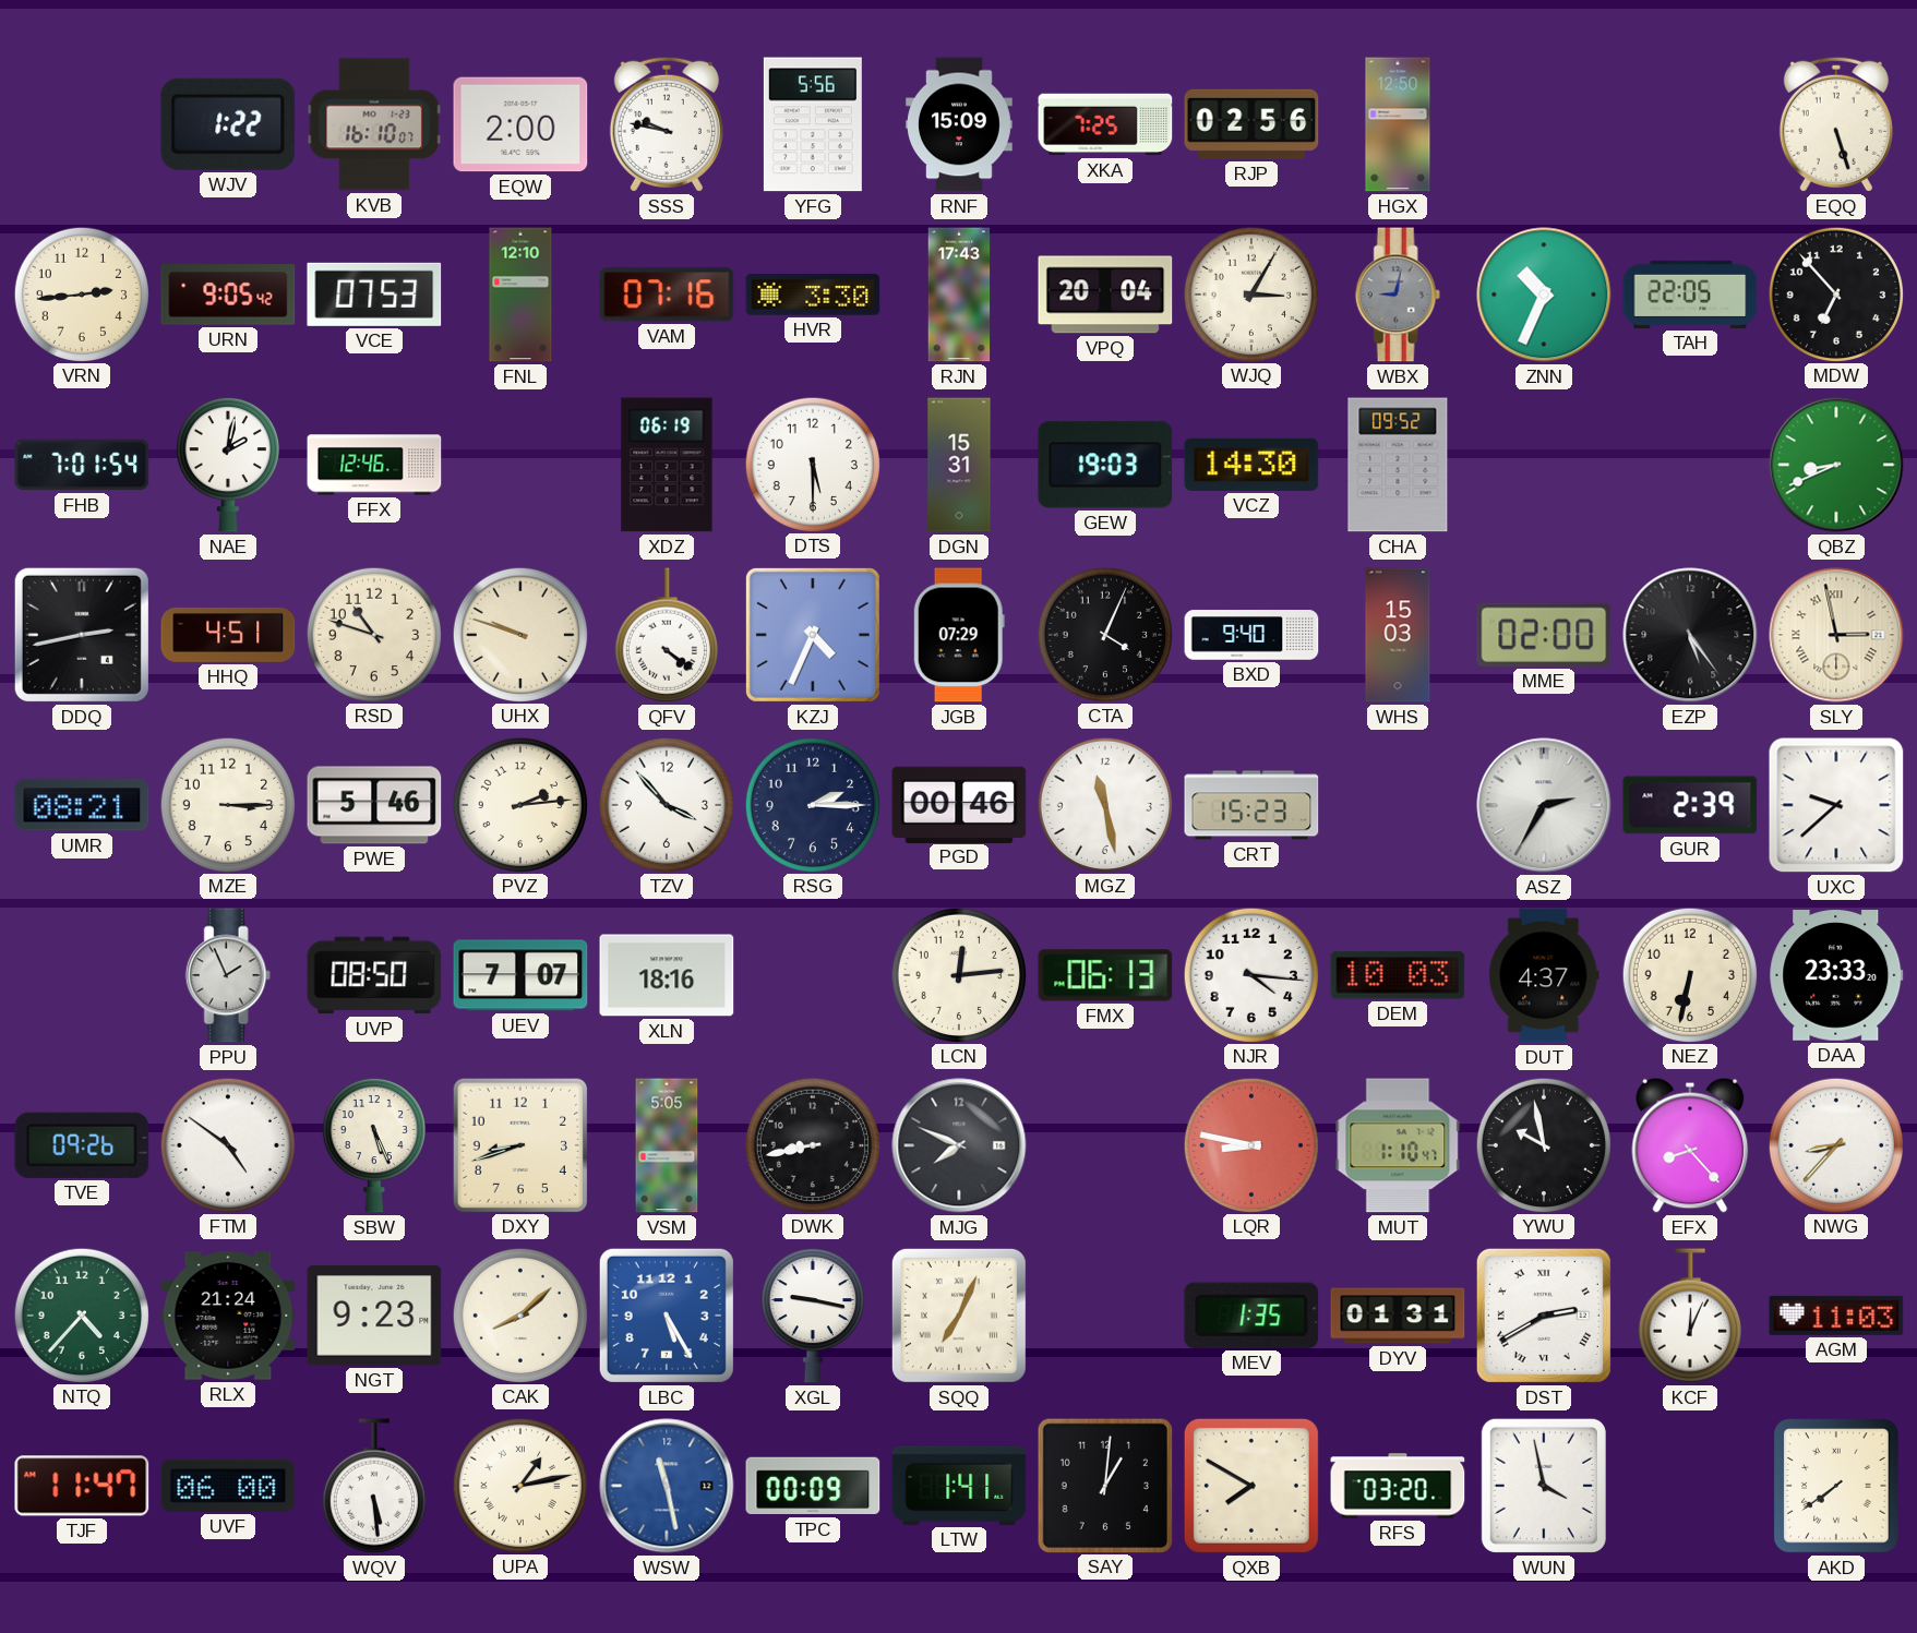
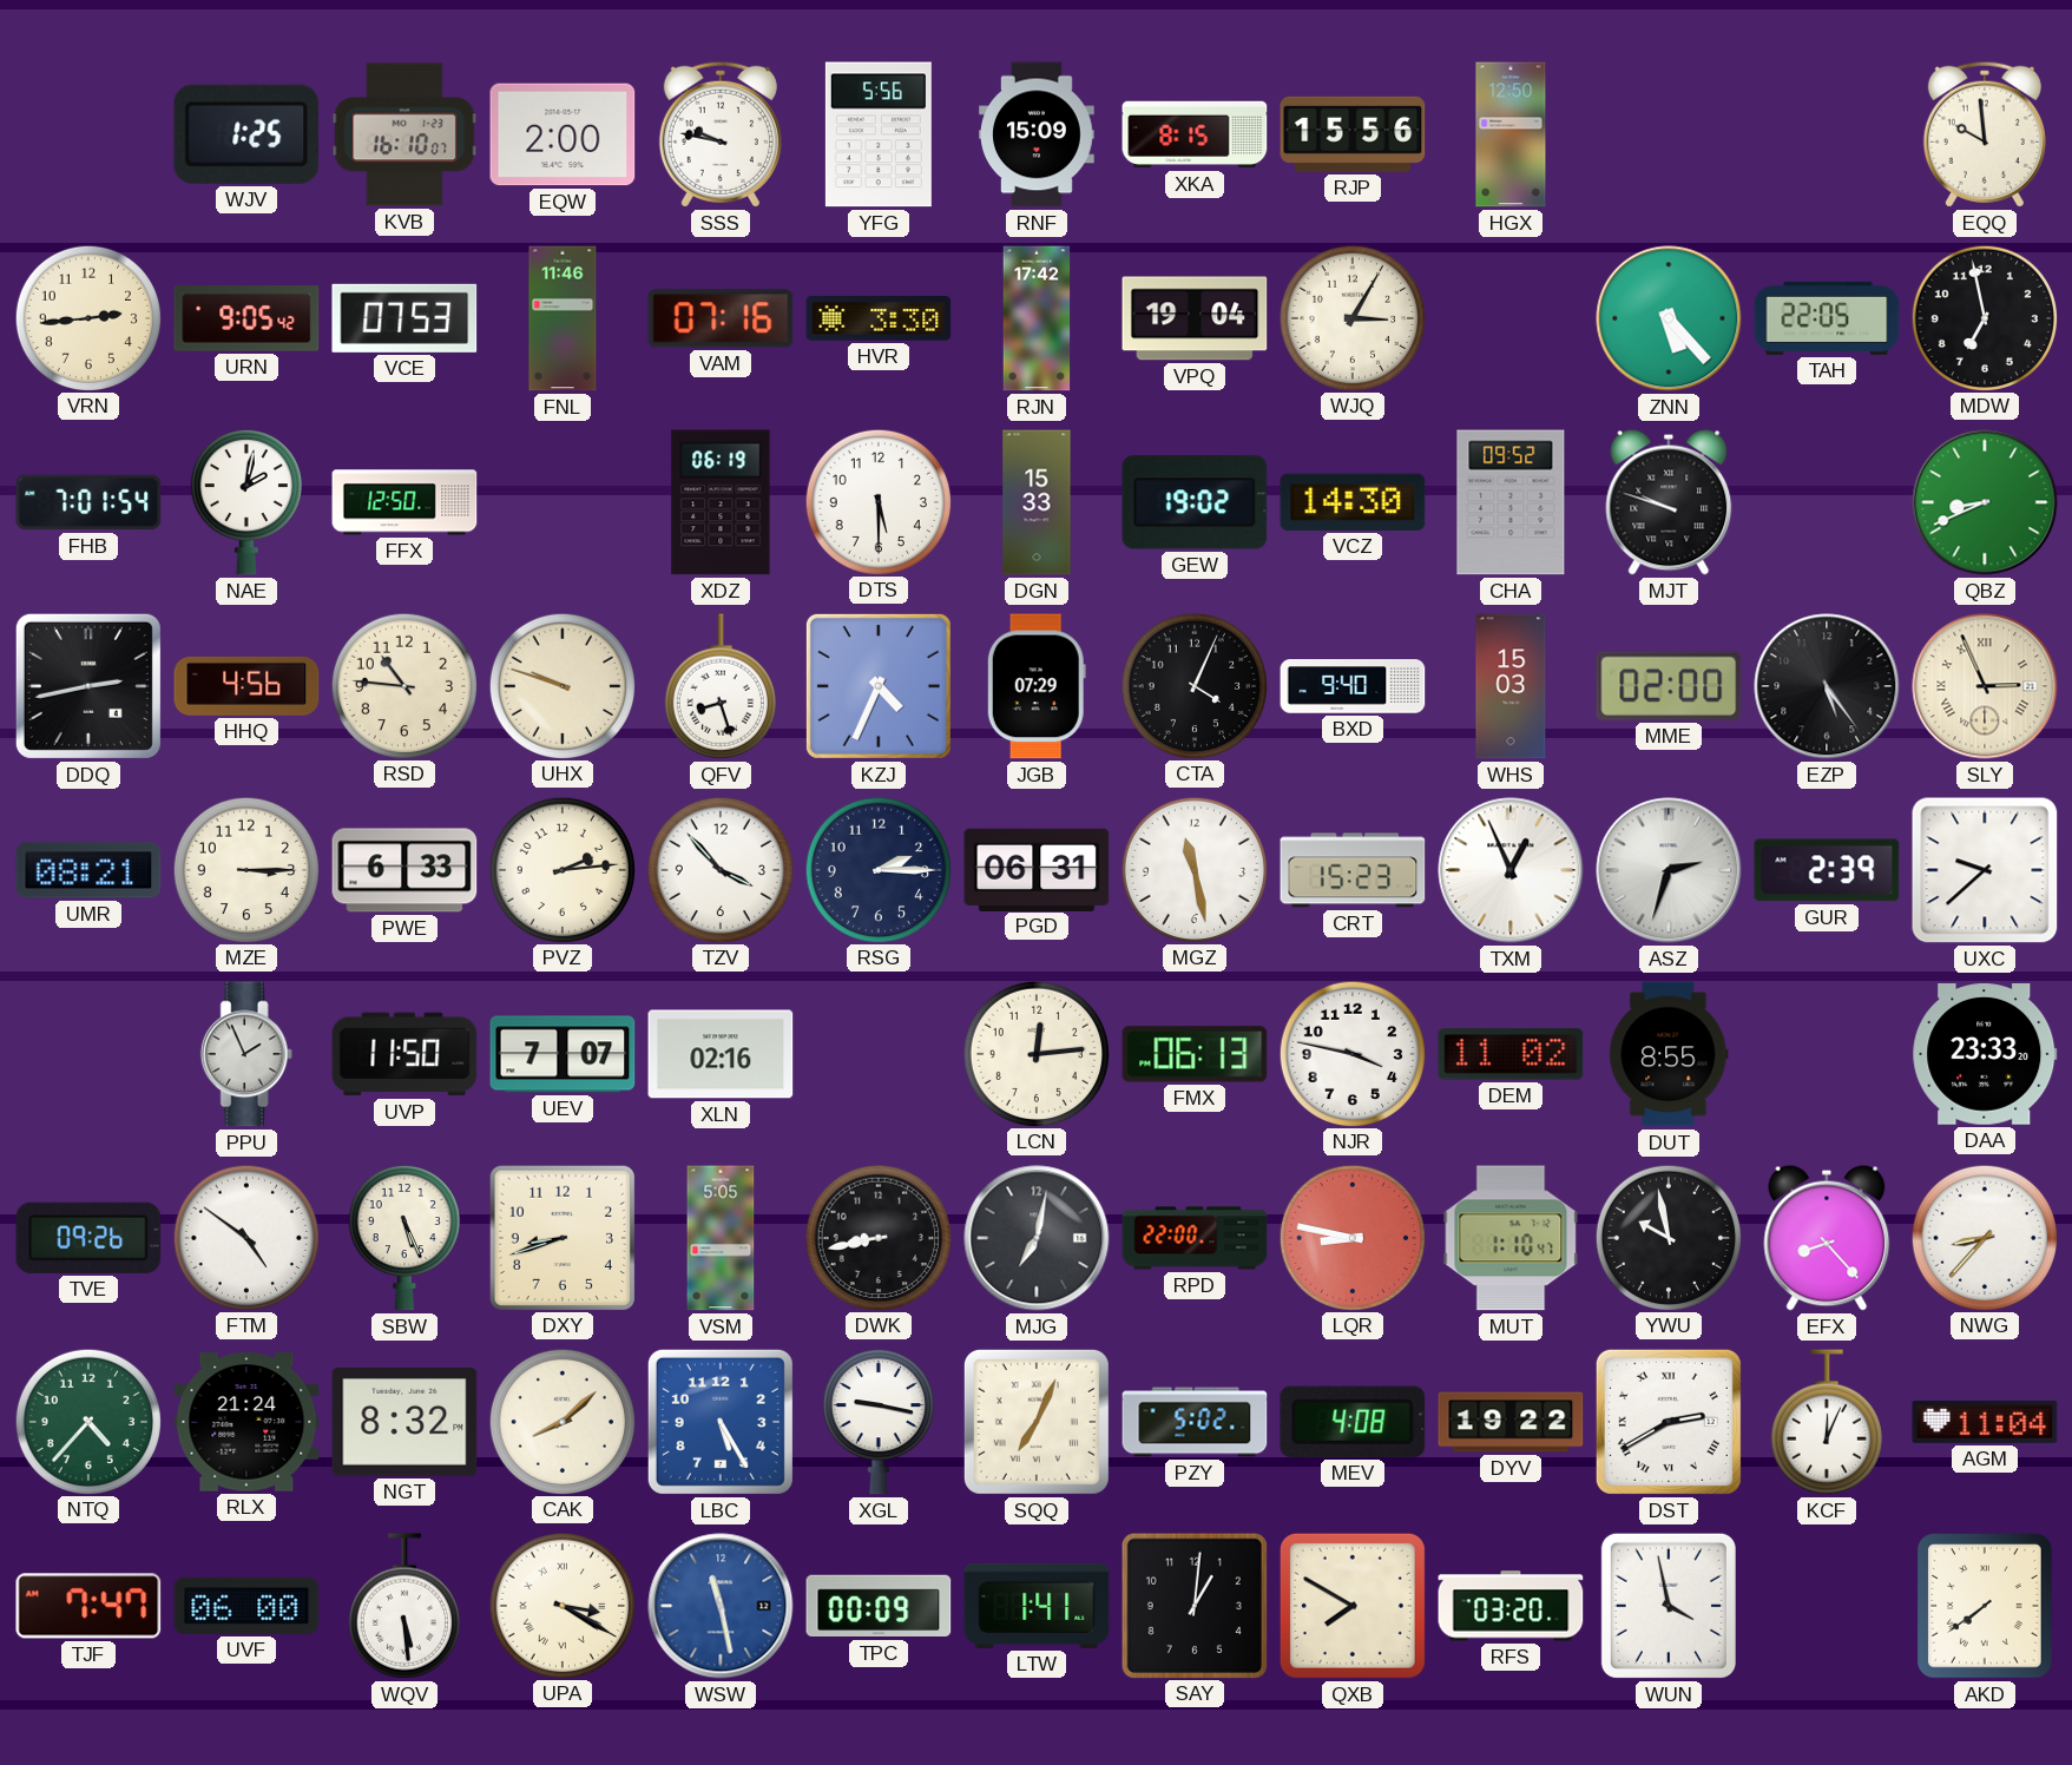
WJV: 1:22 -> 1:25
XKA: 7:25 -> 8:15
RJP: 02:56 -> 15:56
EQQ: 5:27 -> 9:59
FNL: 12:10 -> 11:46
RJN: 17:43 -> 17:42
VPQ: 20:04 -> 19:04
WBX: 9:02 -> none
ZNN: 10:34 -> 5:23
MDW: 6:53 -> 6:58
FFX: 12:46 -> 12:50
DGN: 15:31 -> 15:33
GEW: 19:03 -> 19:02
MJT: none -> 9:48
HHQ: 4:51 -> 4:56
RSD: 10:48 -> 10:46
QFV: 4:21 -> 8:27
SLY: 2:58 -> 2:56
PWE: 5:46 -> 6:33
PGD: 00:46 -> 06:31
TXM: none -> 12:56
ASZ: 2:35 -> 2:33
UVP: 08:50 -> 11:50
XLN: 18:16 -> 02:16
NJR: 4:16 -> 3:47
DEM: 10:03 -> 11:02
DUT: 4:37 -> 8:55
NEZ: 6:32 -> none
MJG: 7:49 -> 7:02
RPD: none -> 22:00
NGT: 9:23 -> 8:32
PZY: none -> 5:02
MEV: 1:35 -> 4:08
DYV: 01:31 -> 19:22
AGM: 11:03 -> 11:04
TJF: 11:47 -> 7:47
UPA: 1:13 -> 3:20
